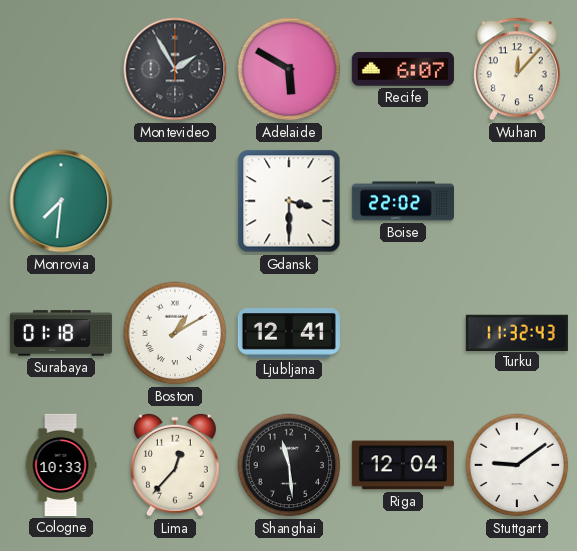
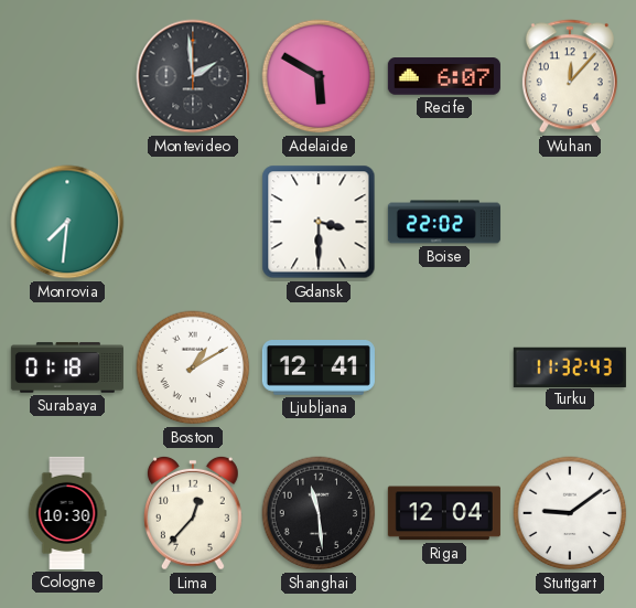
Montevideo: 1:55 -> 1:59
Cologne: 10:33 -> 10:30
